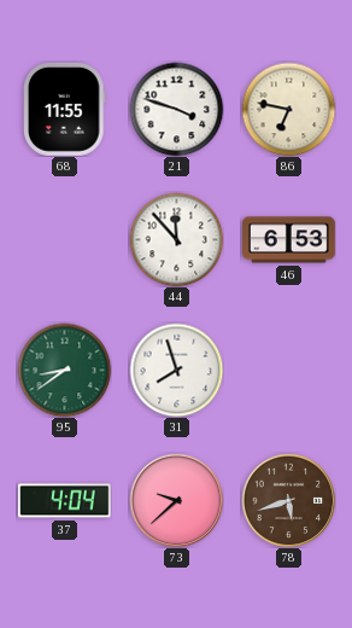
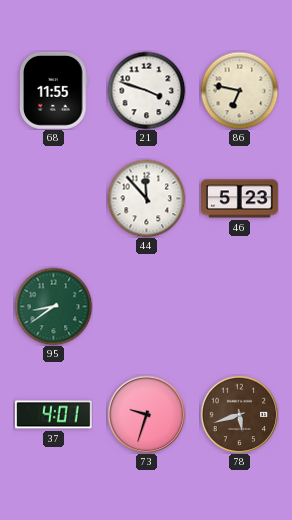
46: 6:53 -> 5:23
31: 7:57 -> none
37: 4:04 -> 4:01
73: 9:38 -> 9:33
